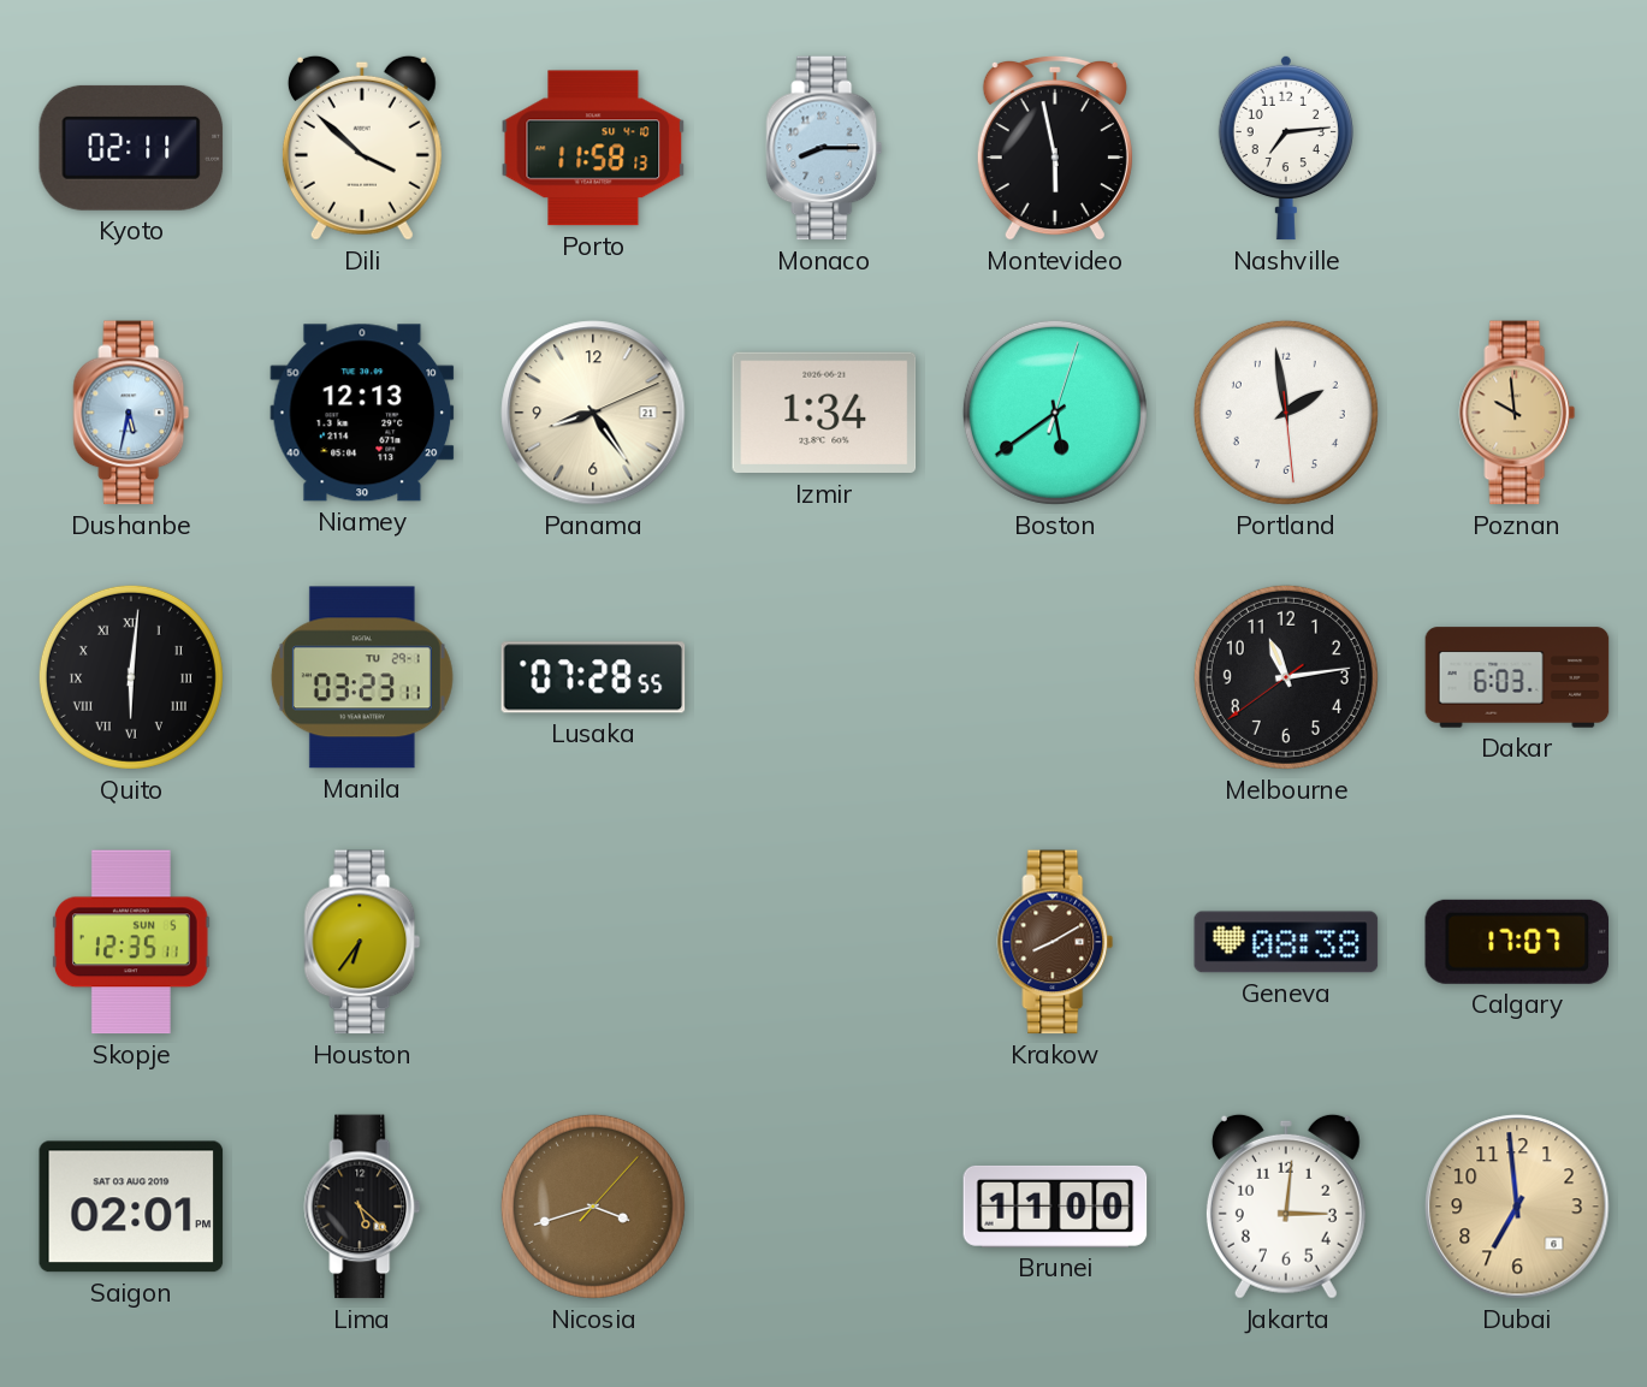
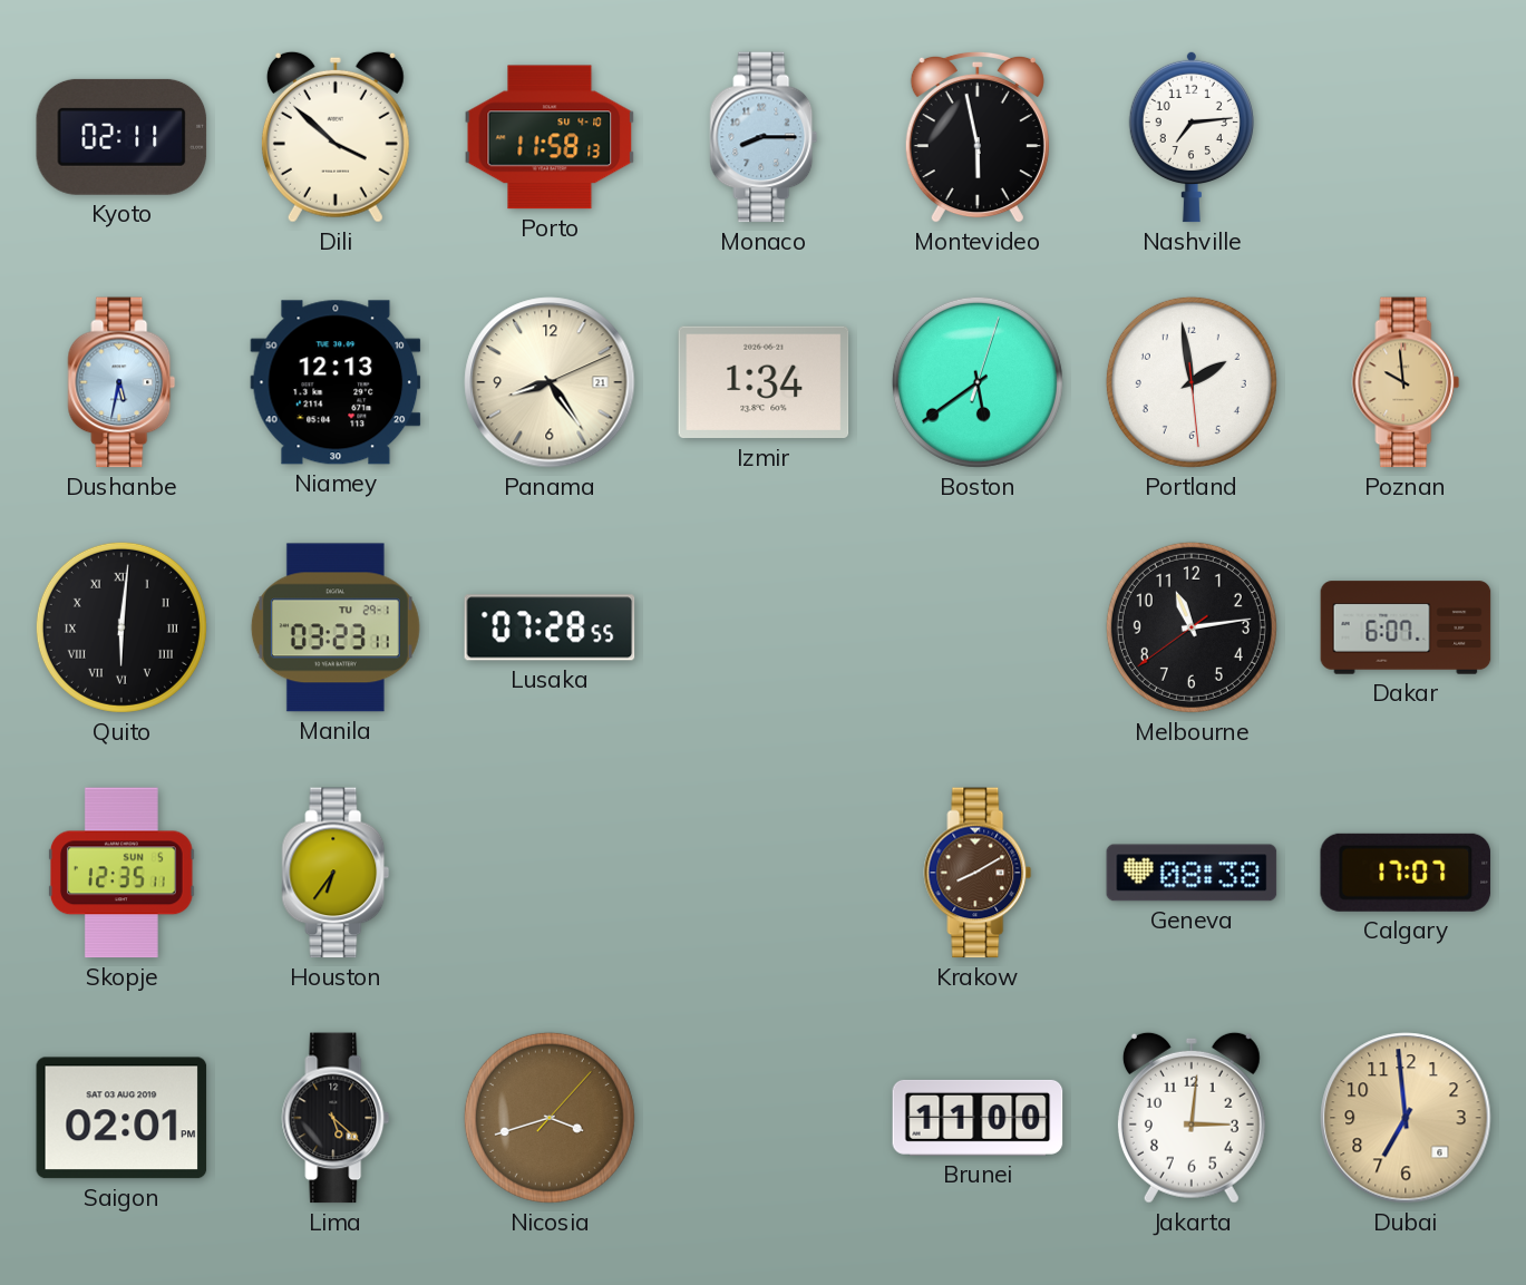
Dakar: 6:03 -> 6:07
